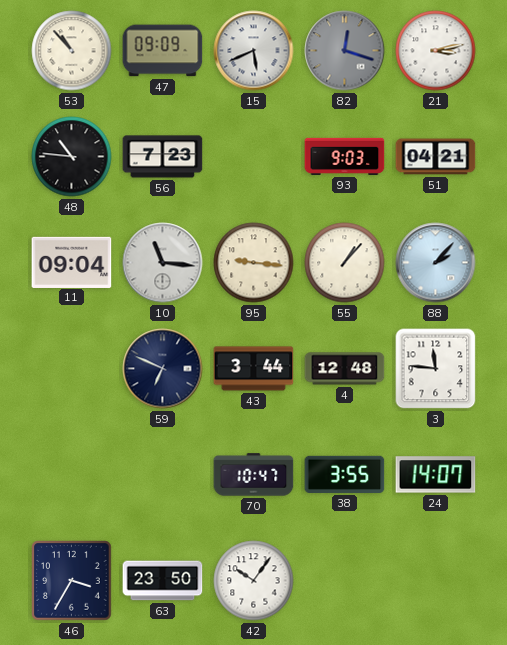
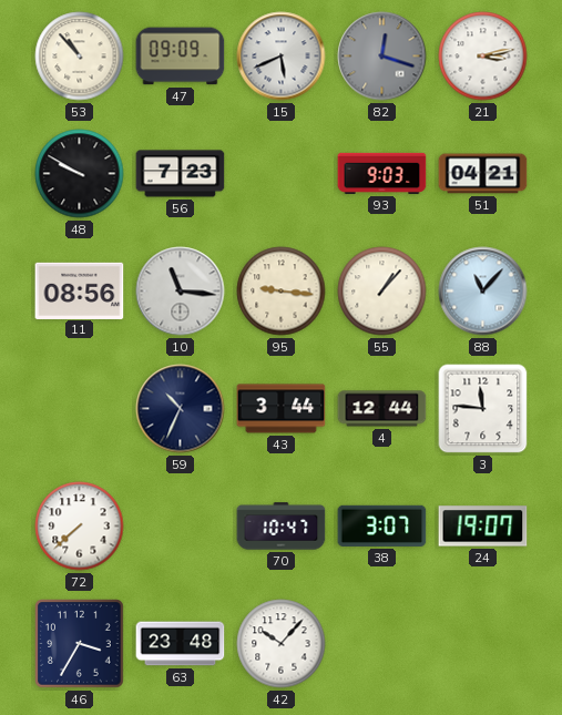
48: 10:46 -> 9:50
11: 09:04 -> 08:56
88: 2:07 -> 11:07
59: 6:49 -> 10:34
4: 12:48 -> 12:44
72: none -> 7:38
38: 3:55 -> 3:07
24: 14:07 -> 19:07
63: 23:50 -> 23:48
42: 10:06 -> 10:07
